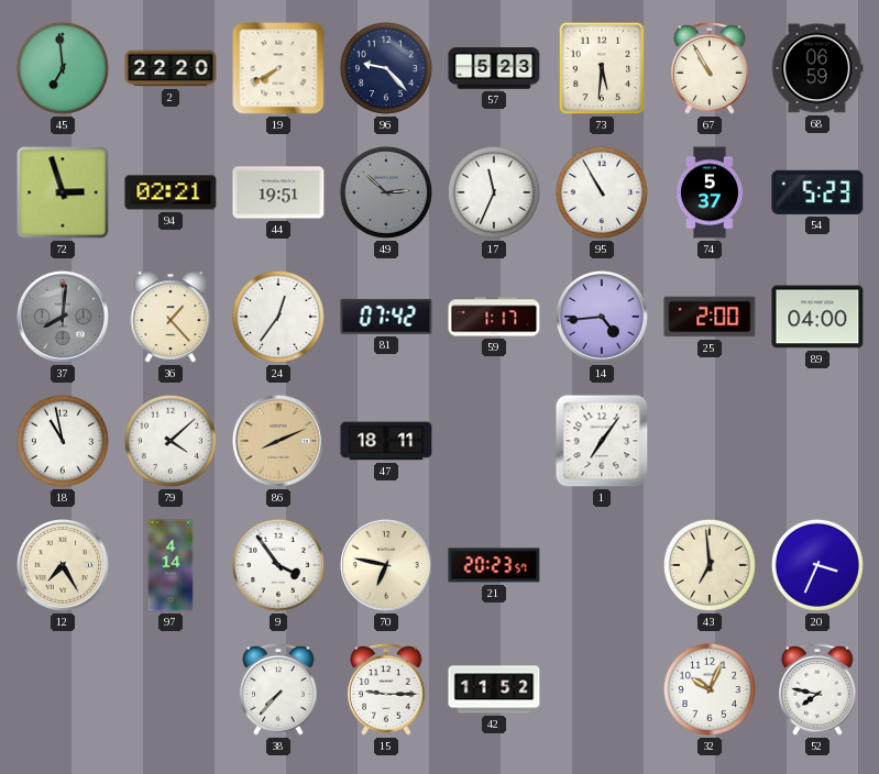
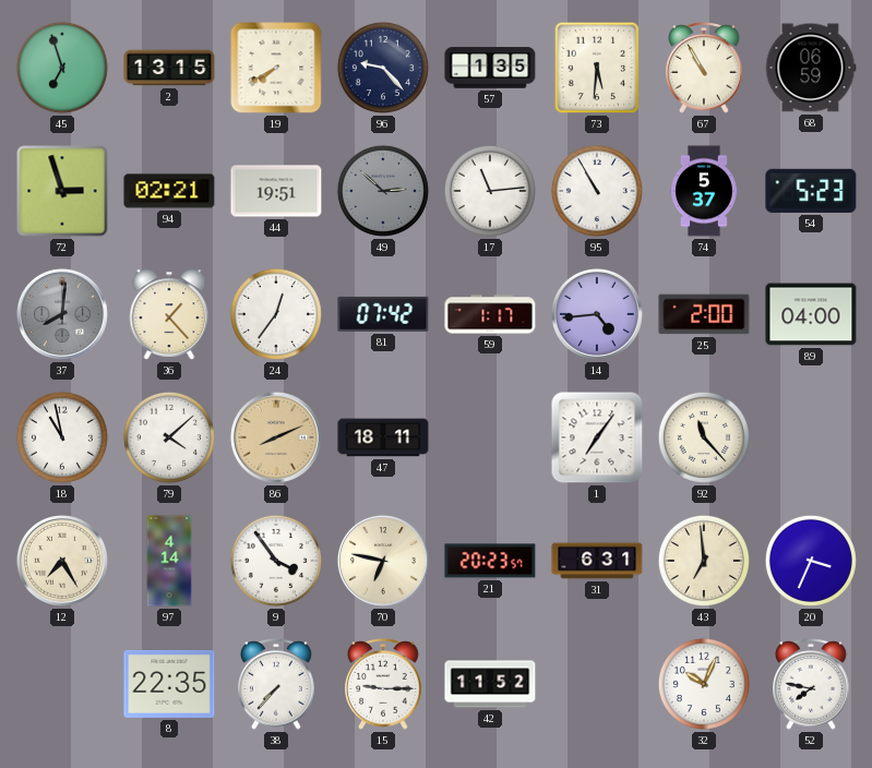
45: 6:59 -> 6:57
2: 22:20 -> 13:15
57: 5:23 -> 1:35
17: 11:34 -> 11:14
92: none -> 11:23
31: none -> 6:31
8: none -> 22:35
